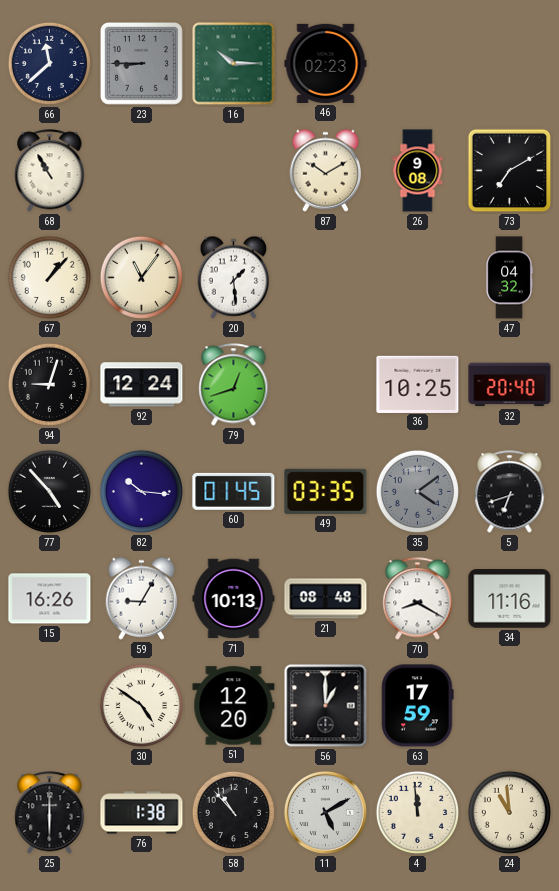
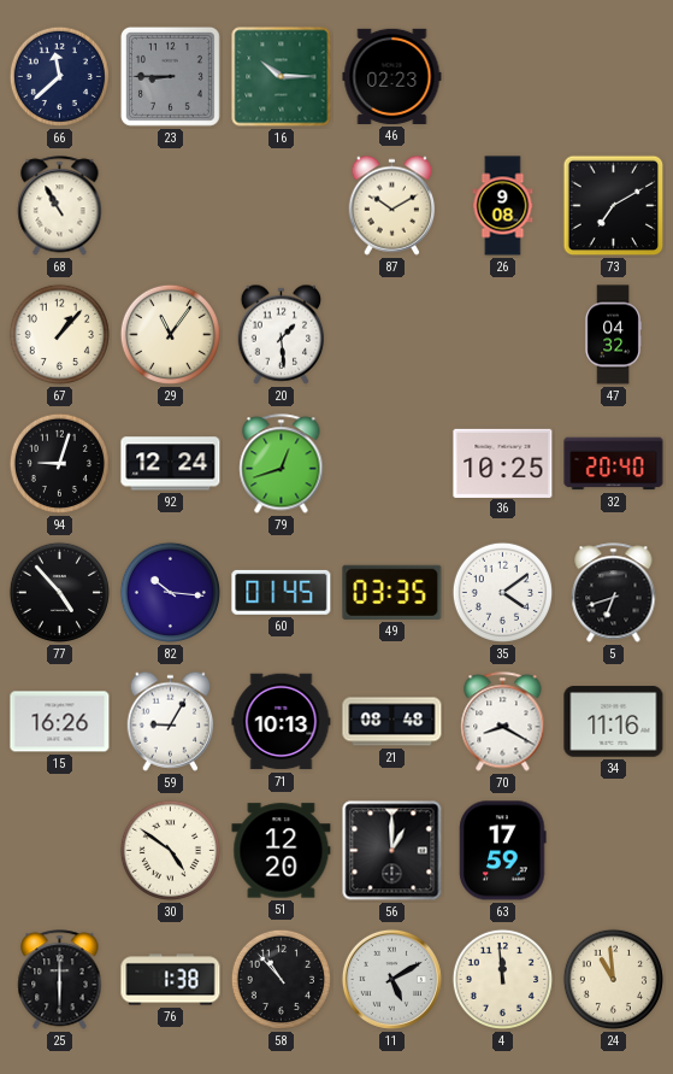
35 dial: grey -> white
